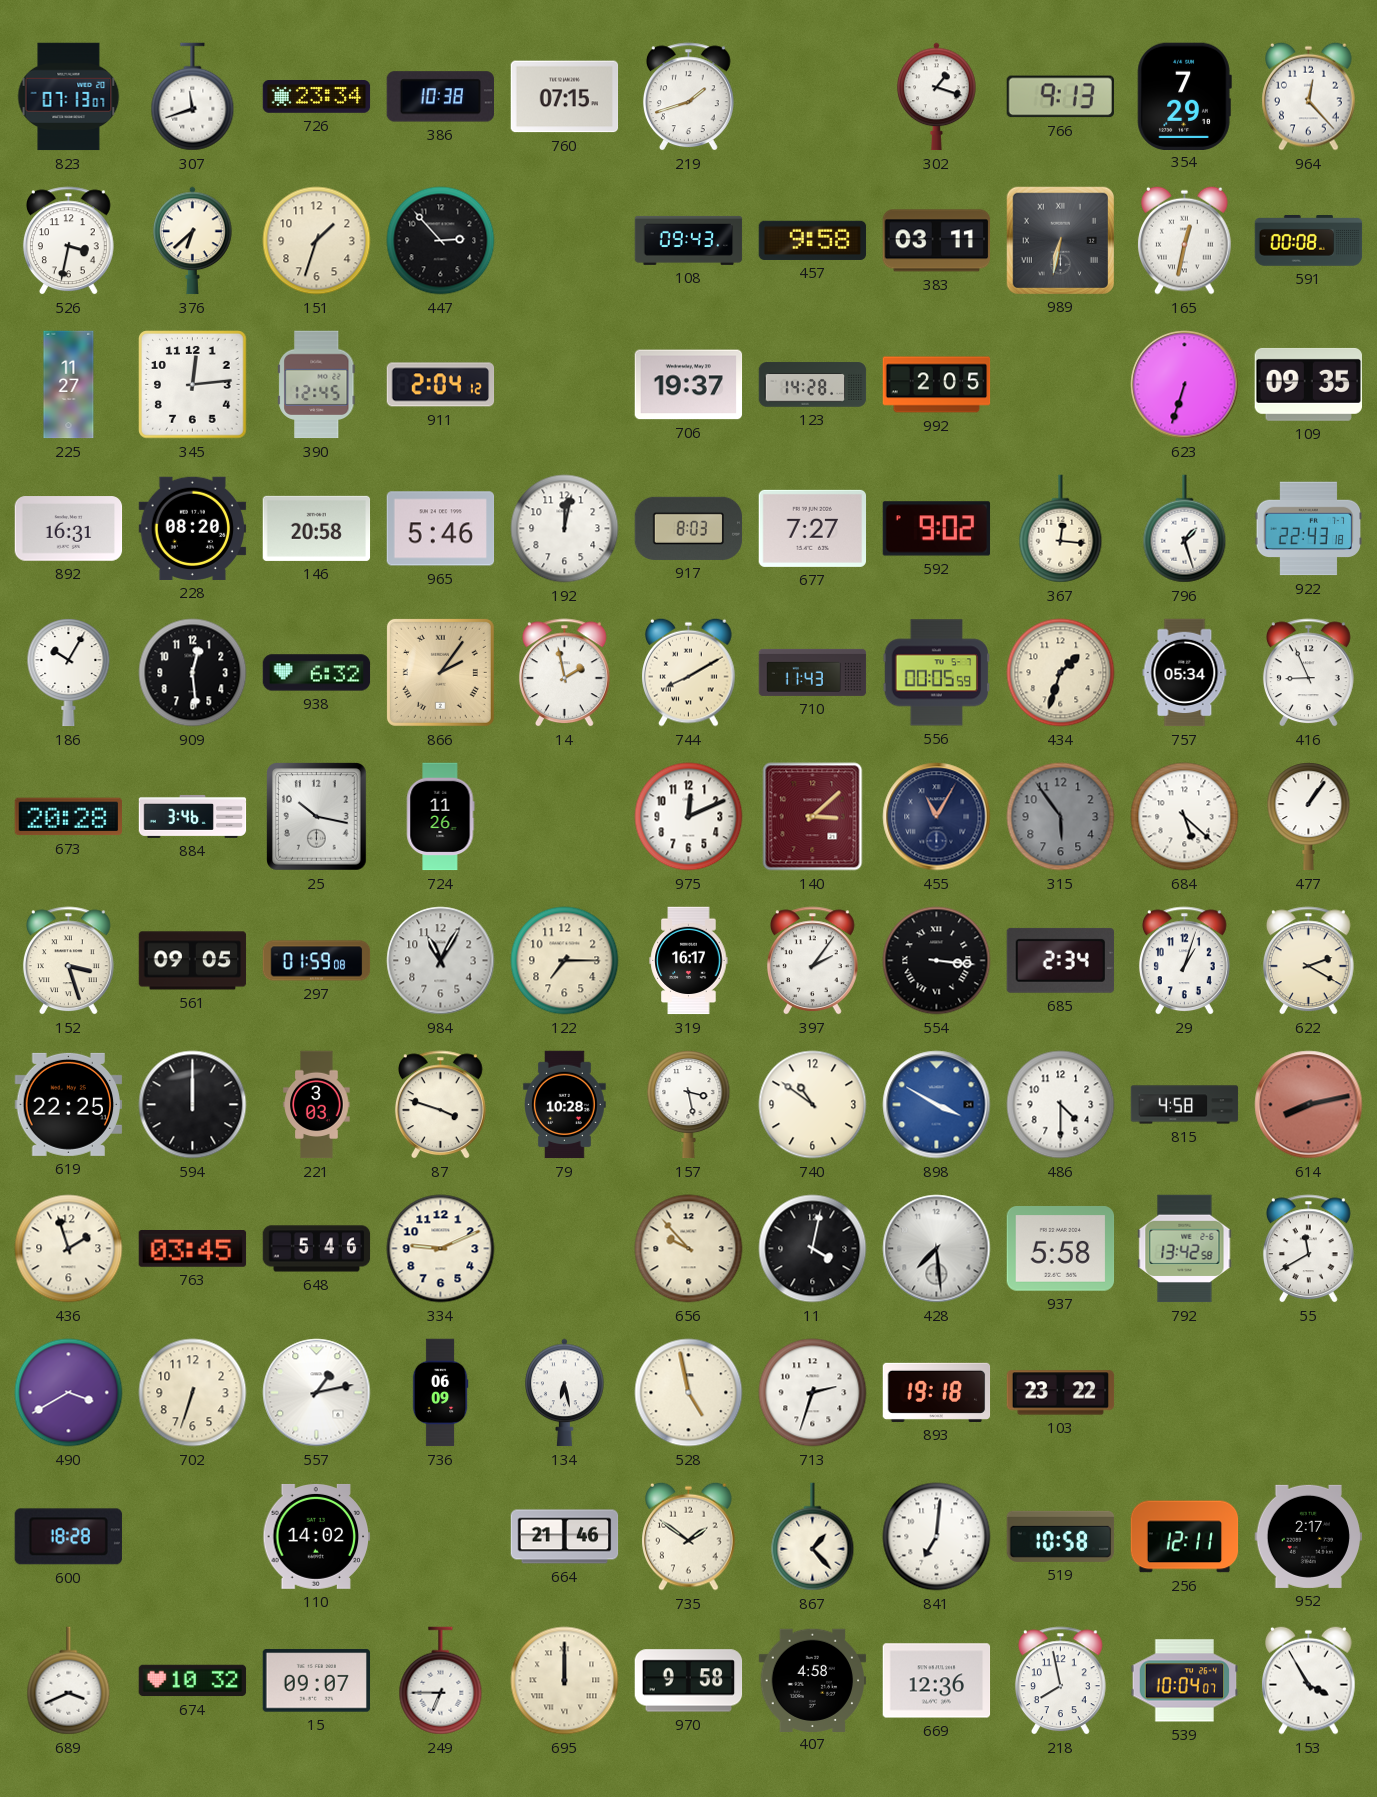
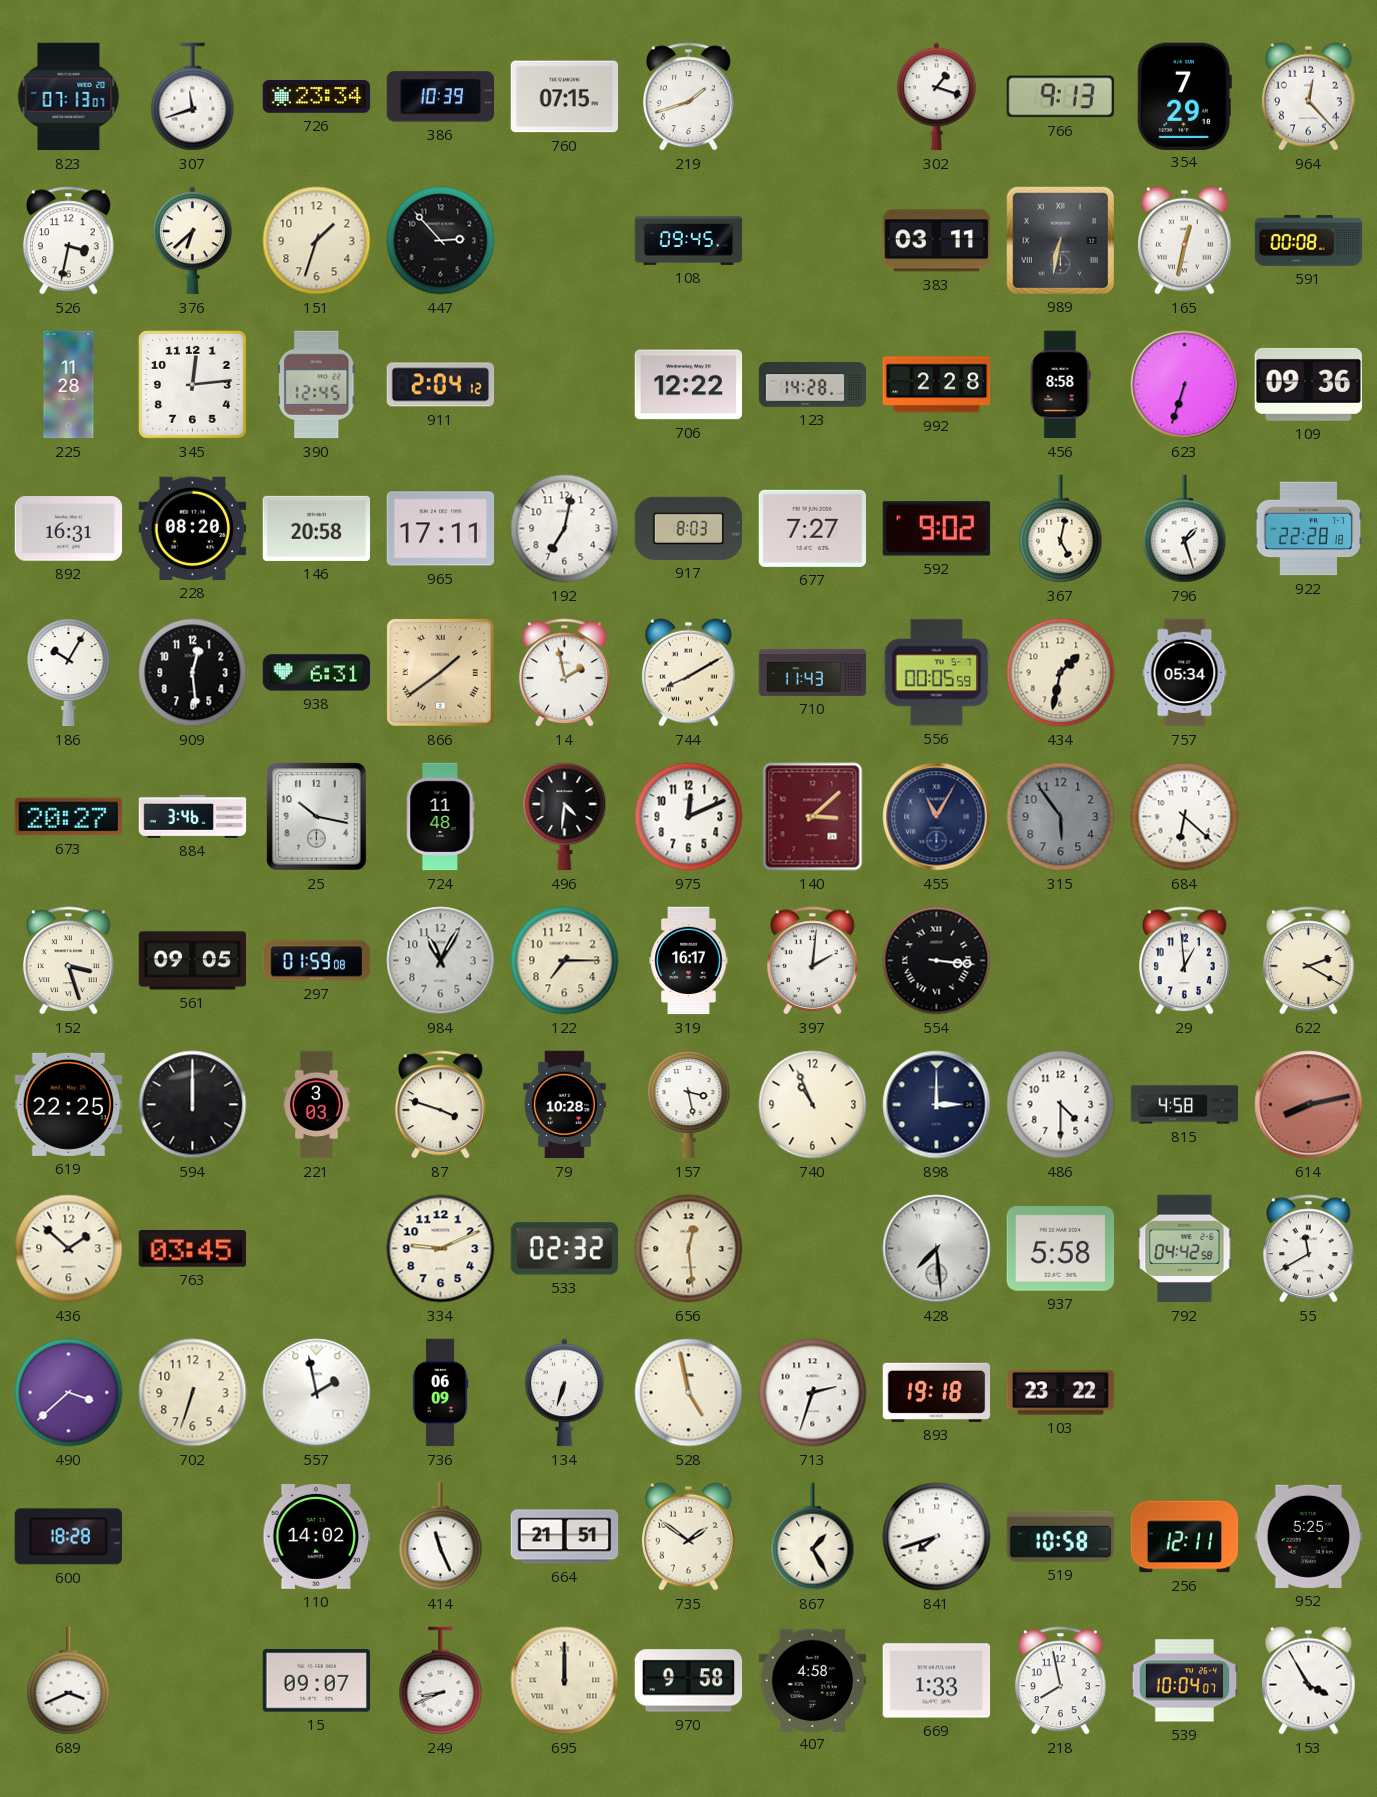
386: 10:38 -> 10:39
108: 09:43 -> 09:45
457: 9:58 -> none
225: 11:27 -> 11:28
706: 19:37 -> 12:22
992: 2:05 -> 2:28
456: none -> 8:58
109: 09:35 -> 09:36
965: 5:46 -> 17:11
192: 12:02 -> 7:02
367: 12:16 -> 5:02
922: 22:43 -> 22:28
938: 6:32 -> 6:31
866: 2:06 -> 1:39
434: 1:33 -> 1:32
416: 8:56 -> none
673: 20:28 -> 20:27
724: 11:26 -> 11:48
496: none -> 4:31
684: 5:22 -> 6:22
477: 1:06 -> none
397: 2:06 -> 2:01
685: 2:34 -> none
29: 1:03 -> 12:59
740: 10:51 -> 10:56
898: 3:50 -> 3:00
898 dial: blue -> navy
436: 1:57 -> 1:52
648: 5:46 -> none
533: none -> 02:32
656: 9:53 -> 12:29
11: 4:02 -> none
792: 13:42 -> 04:42
490: 3:40 -> 3:38
557: 1:13 -> 1:58
134: 6:28 -> 6:33
414: none -> 11:26
664: 21:46 -> 21:51
867: 1:23 -> 1:25
841: 7:01 -> 7:42
952: 2:17 -> 5:25
674: 10:32 -> none
249: 6:45 -> 8:41
669: 12:36 -> 1:33
